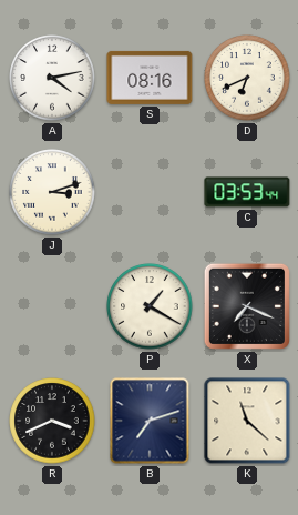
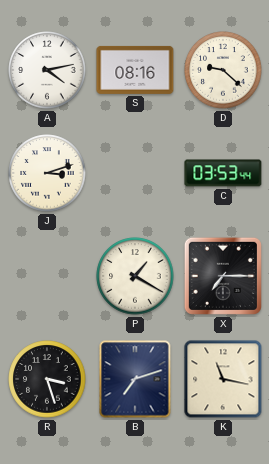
D: 6:41 -> 9:22
X: 7:19 -> 7:15
R: 3:41 -> 3:27
K: 11:22 -> 11:17
